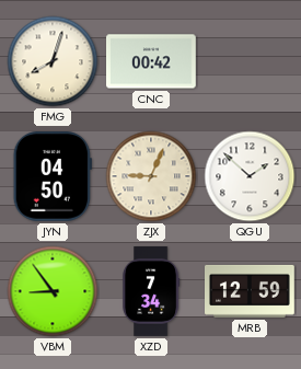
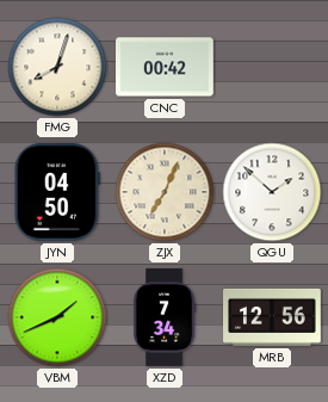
ZJX: 9:04 -> 7:04
VBM: 8:54 -> 1:41
MRB: 12:59 -> 12:56
